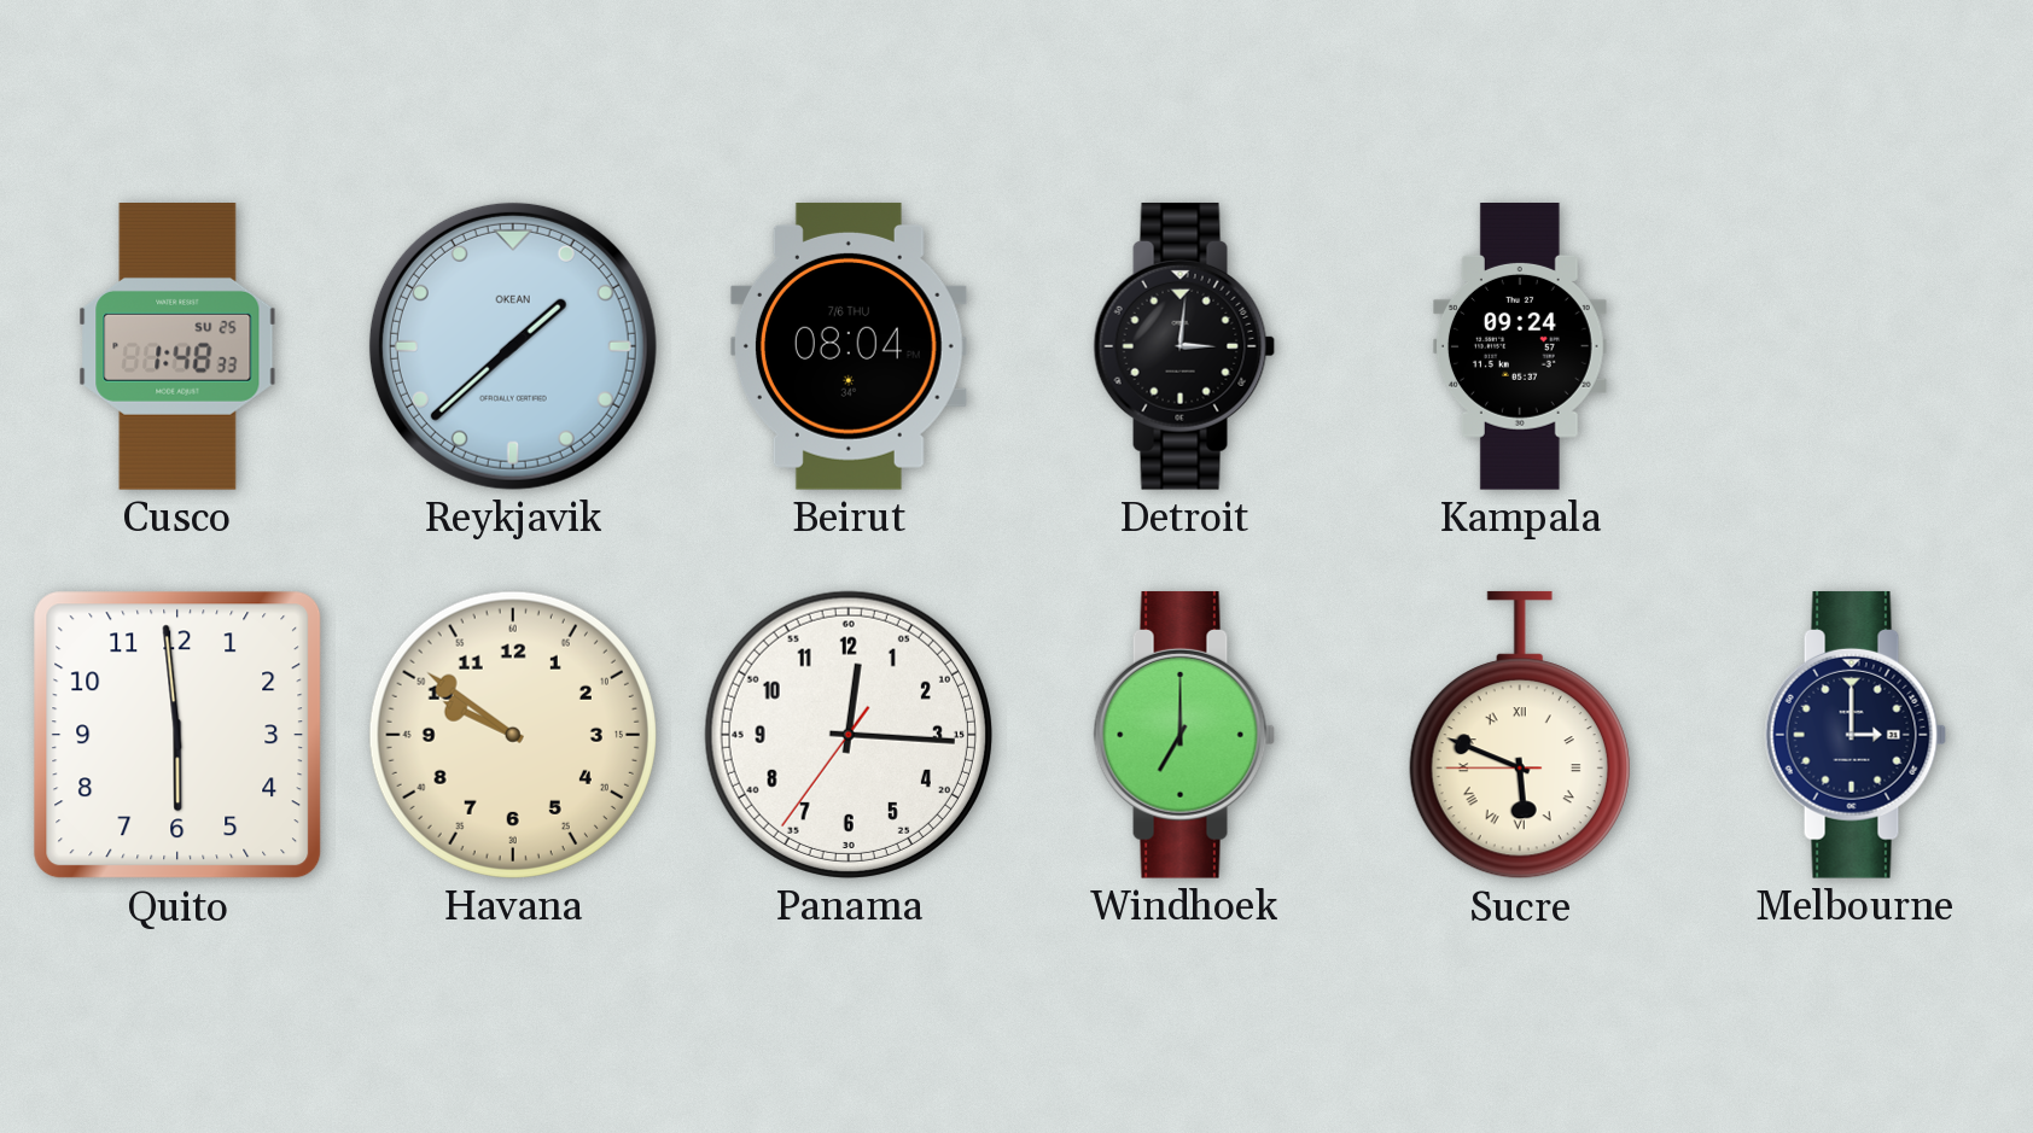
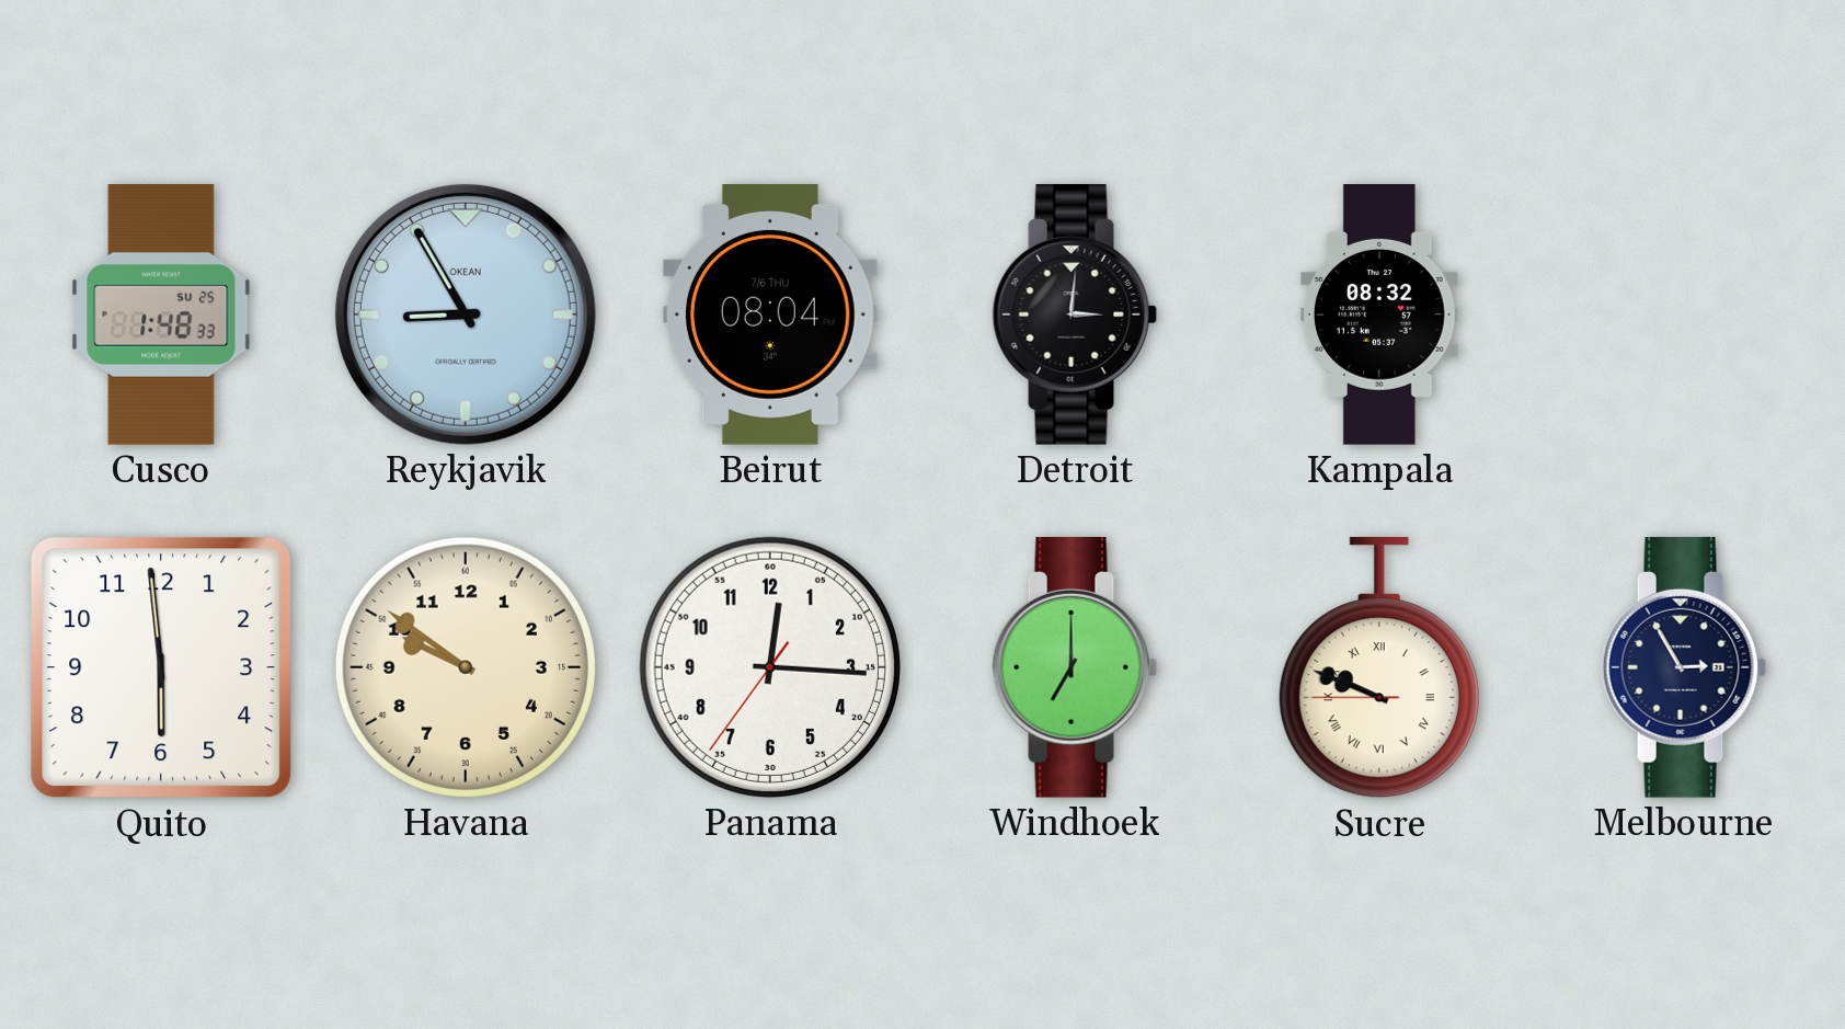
Reykjavik: 1:38 -> 8:55
Kampala: 09:24 -> 08:32
Sucre: 5:48 -> 9:48
Melbourne: 3:00 -> 2:55
